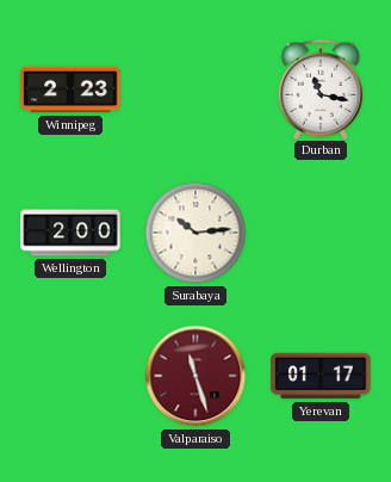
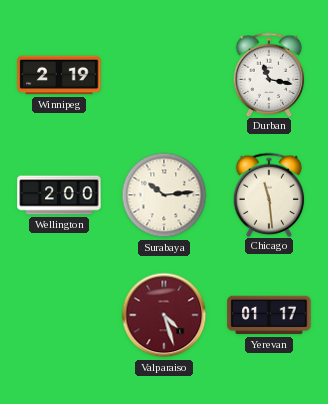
Winnipeg: 2:23 -> 2:19
Chicago: none -> 11:29
Valparaiso: 11:27 -> 4:27
